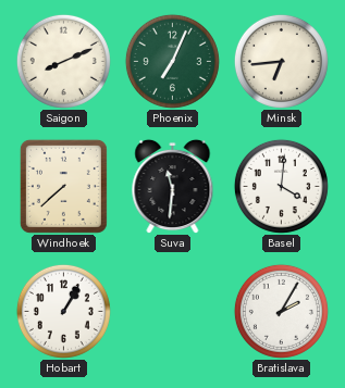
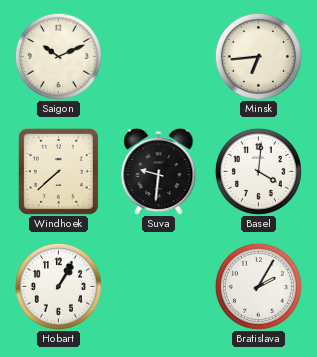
Saigon: 8:11 -> 10:11
Phoenix: 7:04 -> none
Suva: 11:31 -> 9:31
